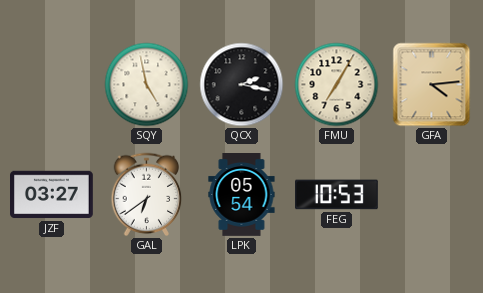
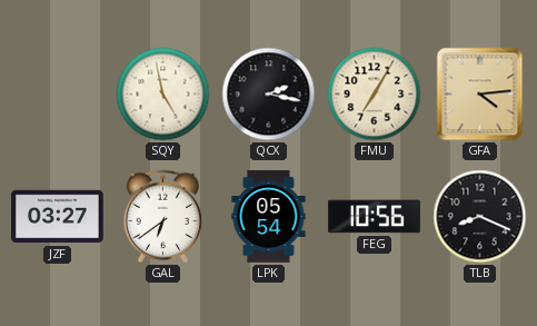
FEG: 10:53 -> 10:56
TLB: none -> 8:19
